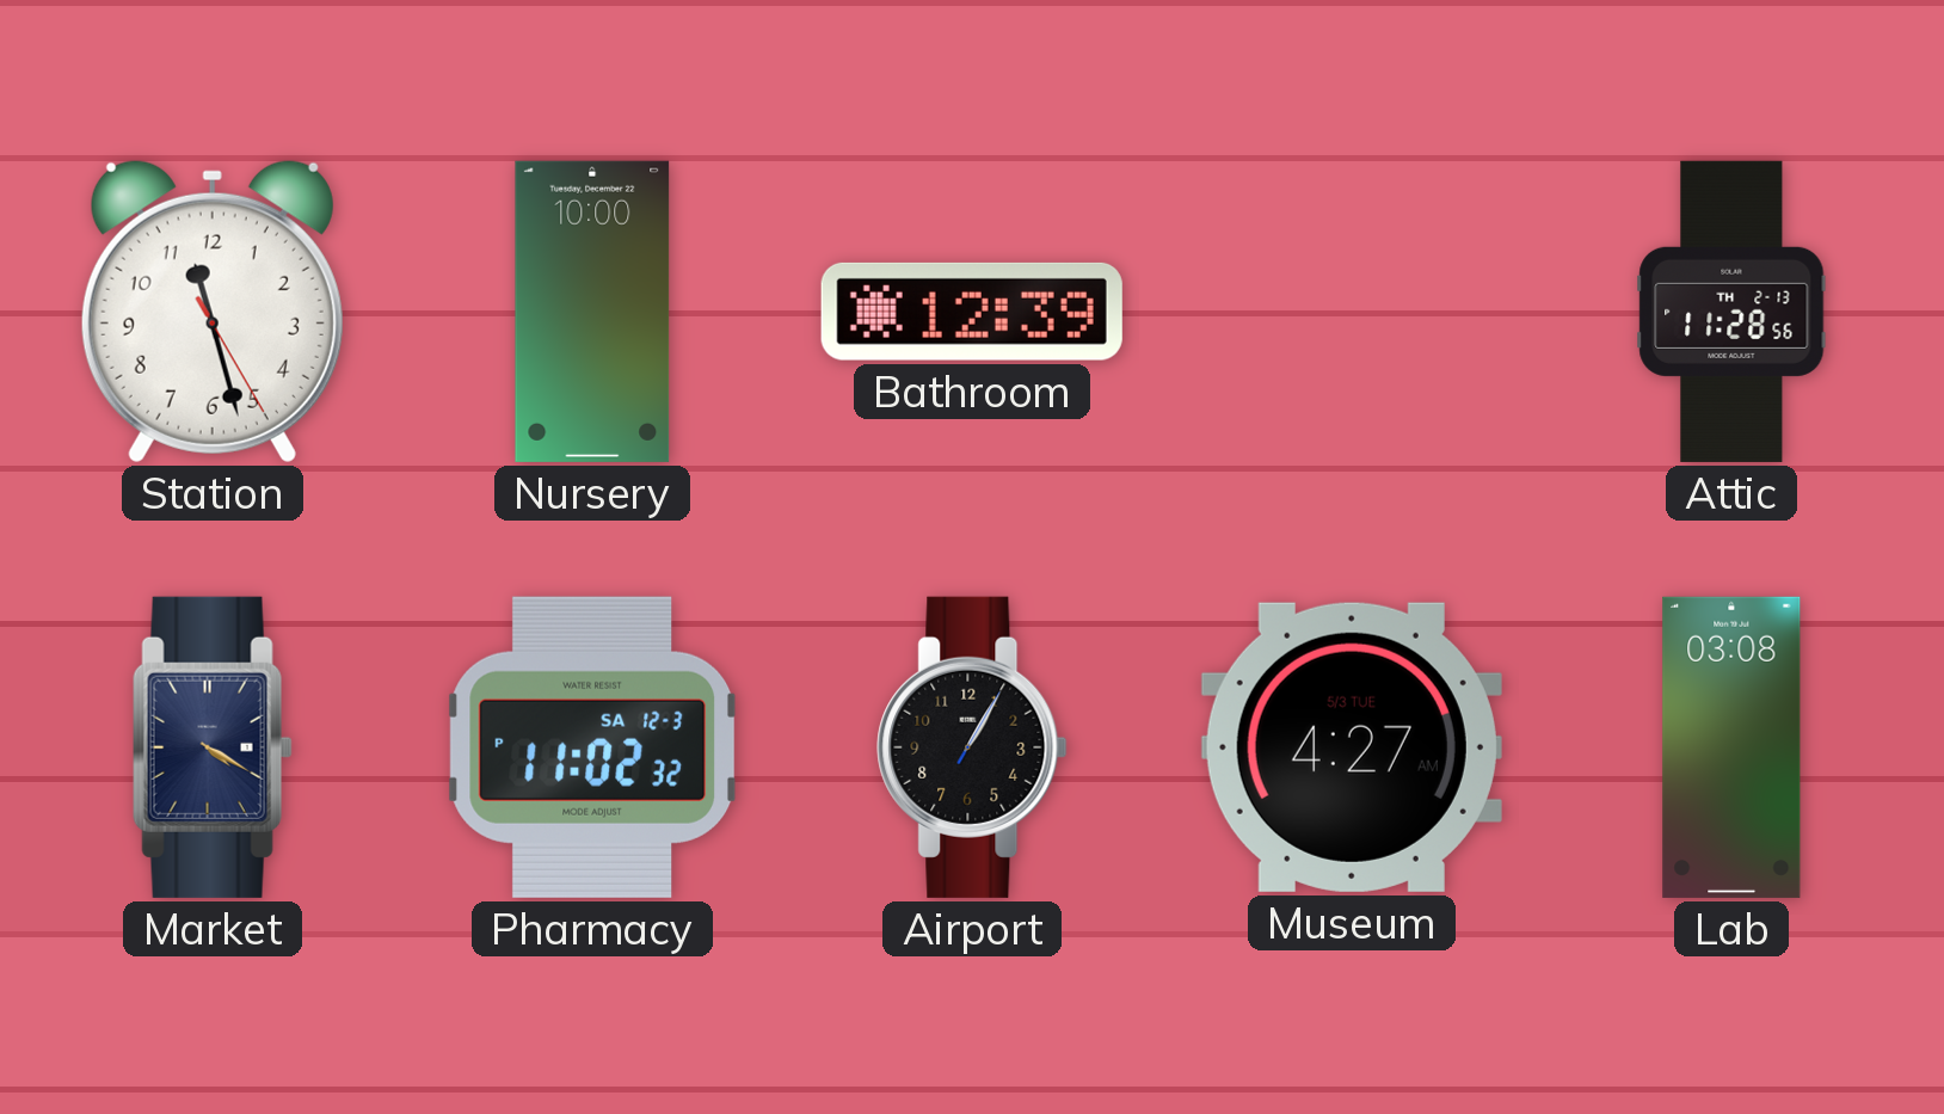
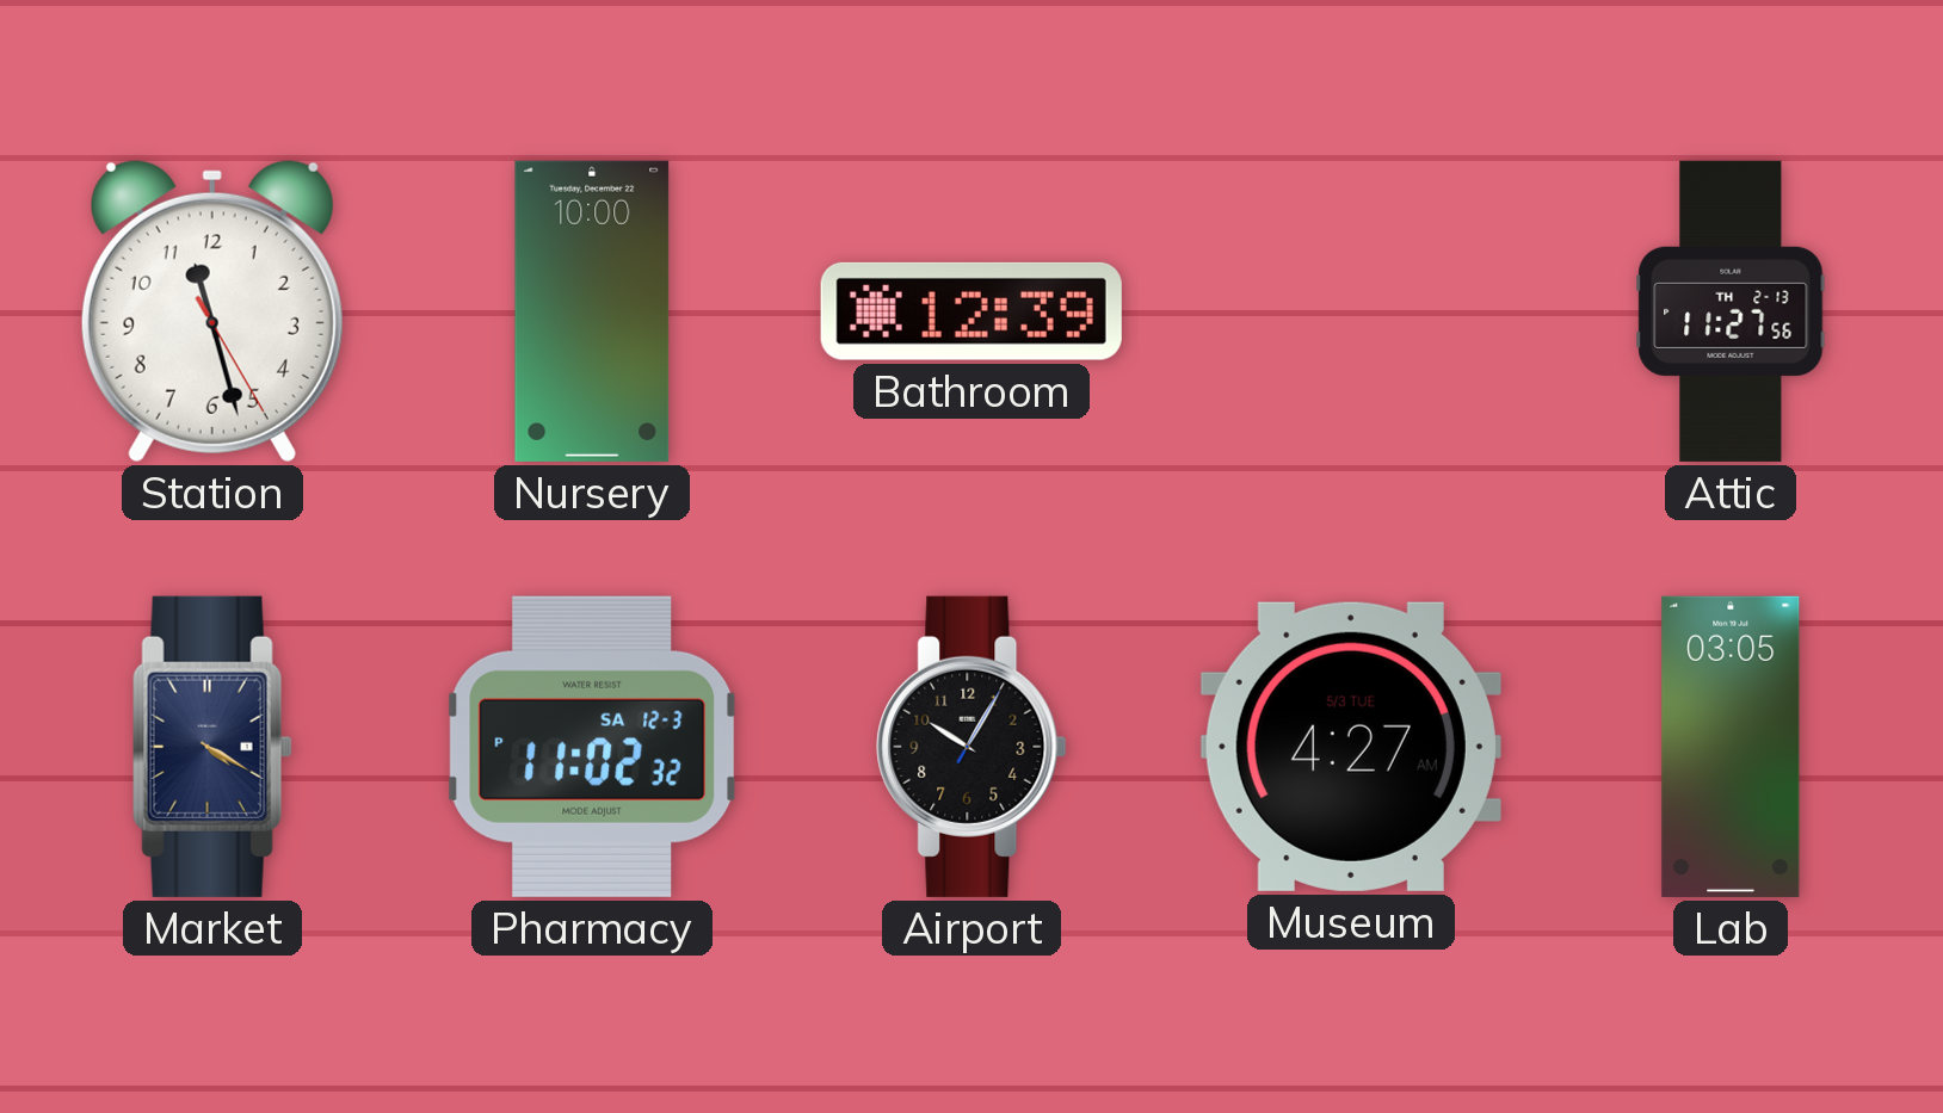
Attic: 11:28 -> 11:27
Airport: 1:05 -> 10:05
Lab: 03:08 -> 03:05
